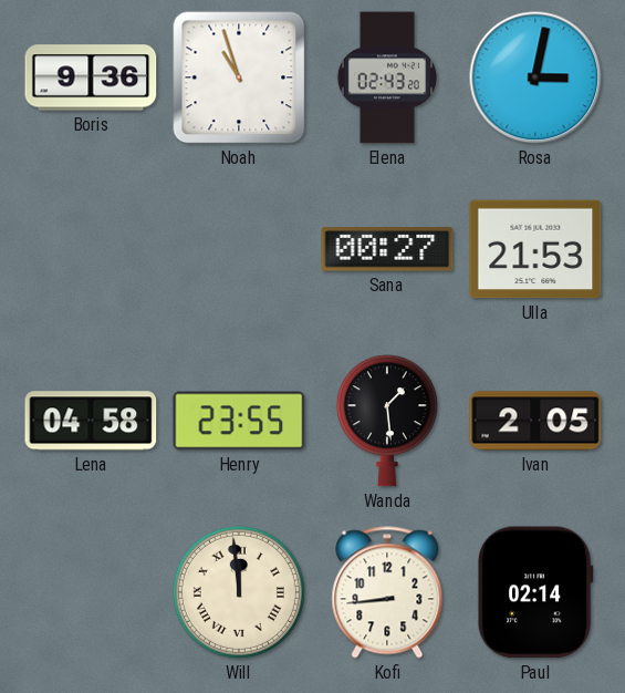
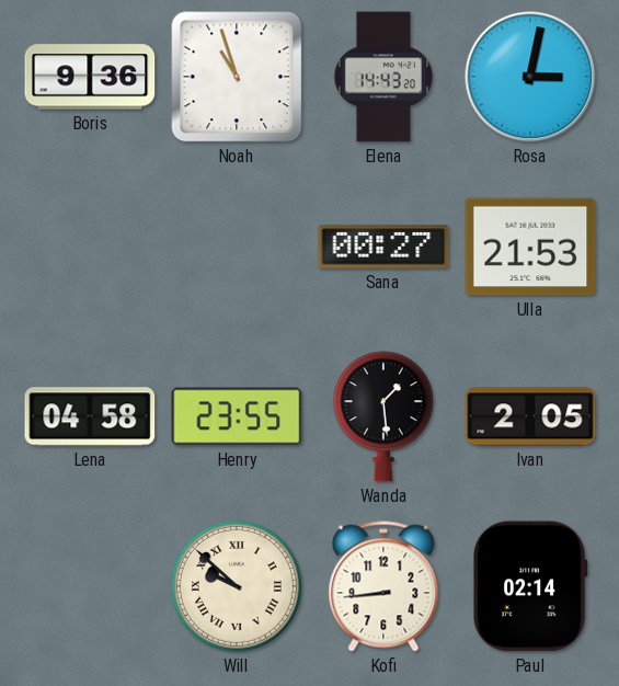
Elena: 02:43 -> 14:43
Will: 11:59 -> 9:52
